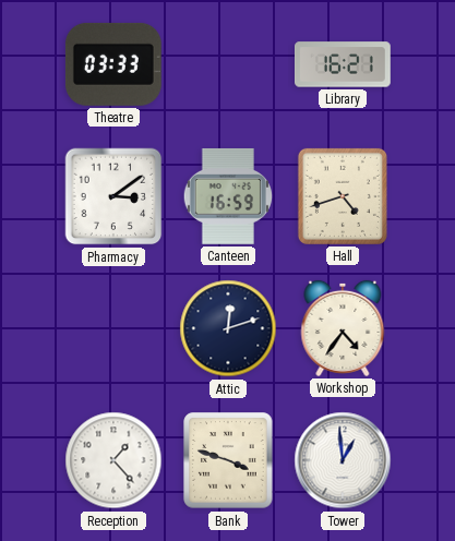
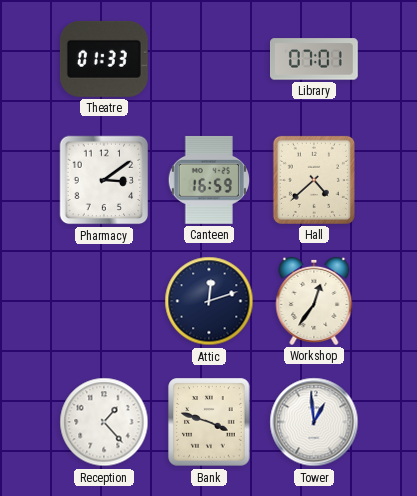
Theatre: 03:33 -> 01:33
Library: 16:21 -> 07:01
Hall: 4:42 -> 4:38
Workshop: 4:36 -> 12:36
